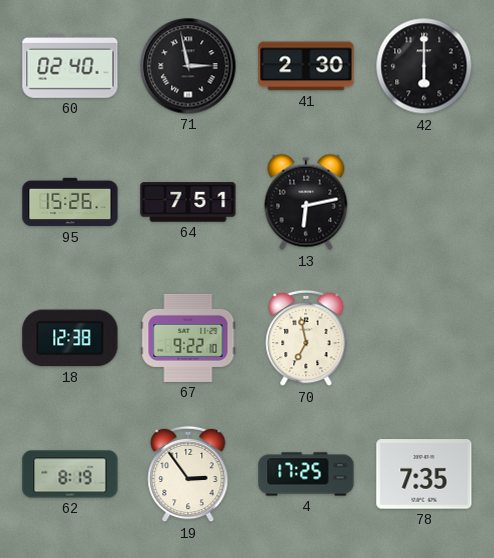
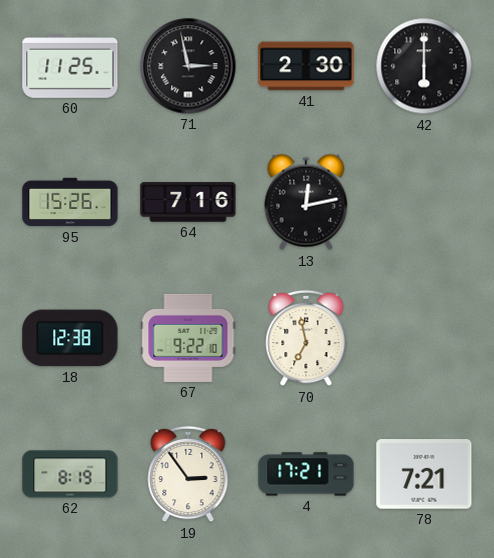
60: 02:40 -> 11:25
64: 7:51 -> 7:16
13: 6:13 -> 12:13
4: 17:25 -> 17:21
78: 7:35 -> 7:21
